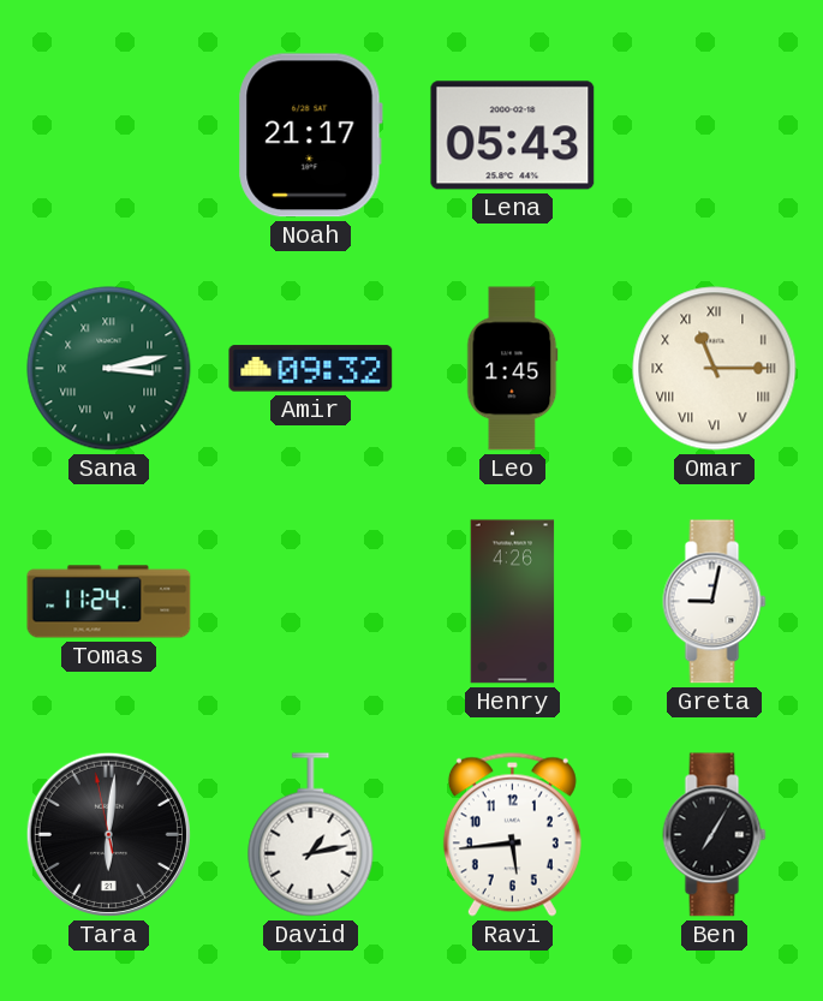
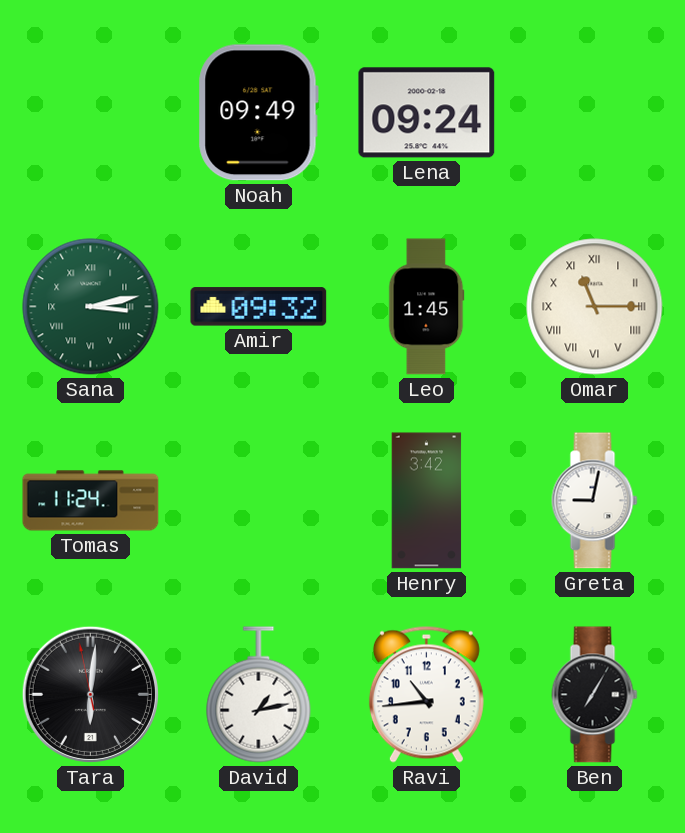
Noah: 21:17 -> 09:49
Lena: 05:43 -> 09:24
Henry: 4:26 -> 3:42
Ravi: 5:44 -> 10:44
